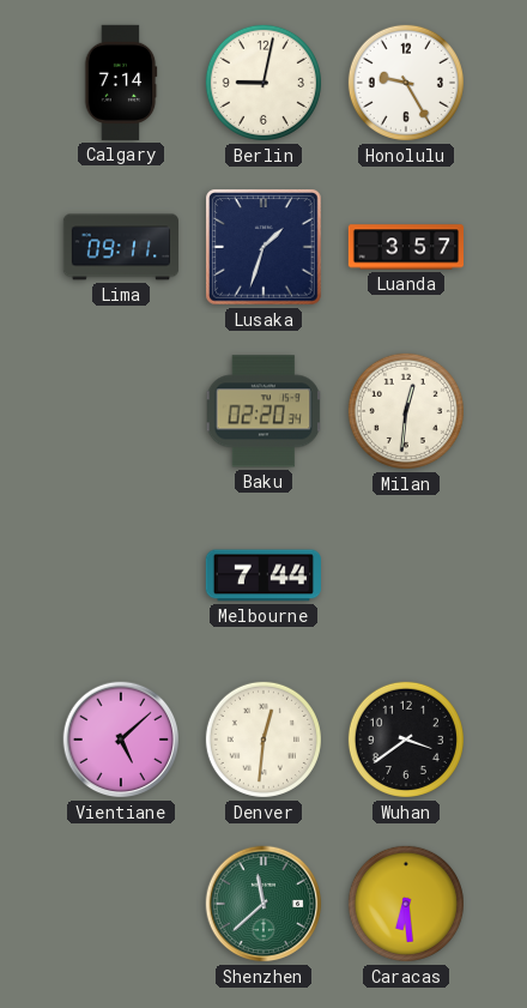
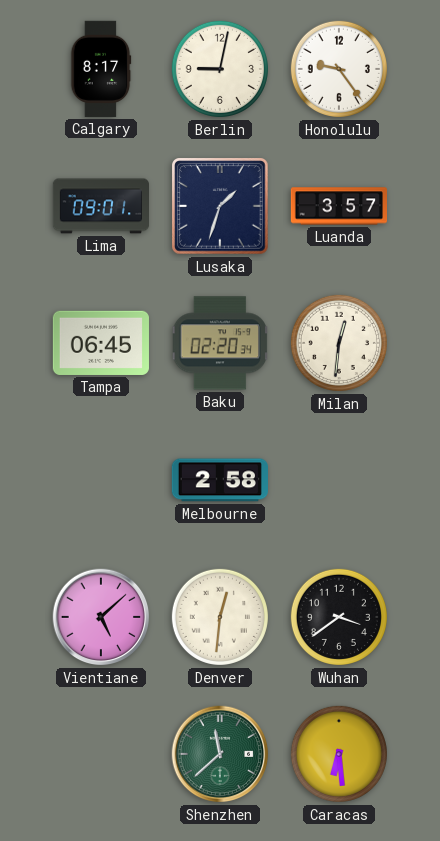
Calgary: 7:14 -> 8:17
Honolulu: 9:25 -> 9:24
Lima: 09:11 -> 09:01
Tampa: none -> 06:45
Melbourne: 7:44 -> 2:58
